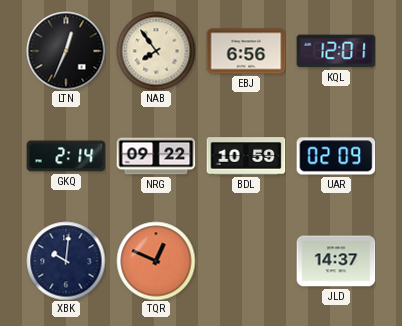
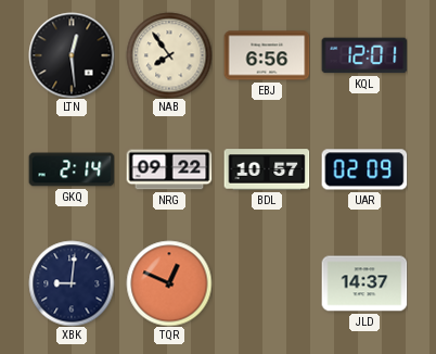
LTN: 12:34 -> 12:29
BDL: 10:59 -> 10:57
XBK: 10:01 -> 9:01
